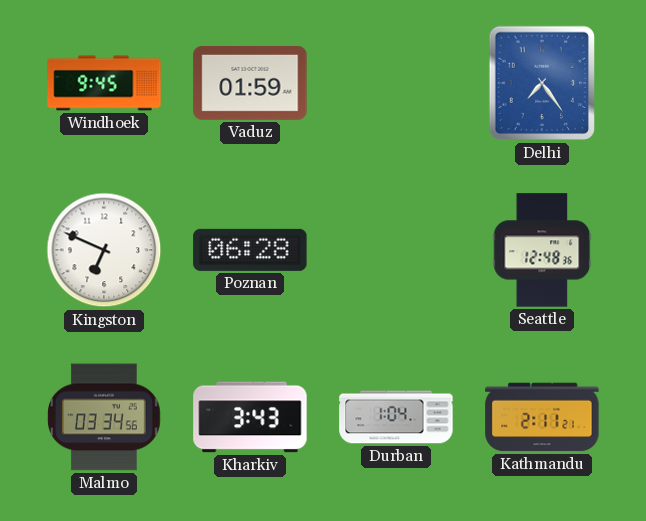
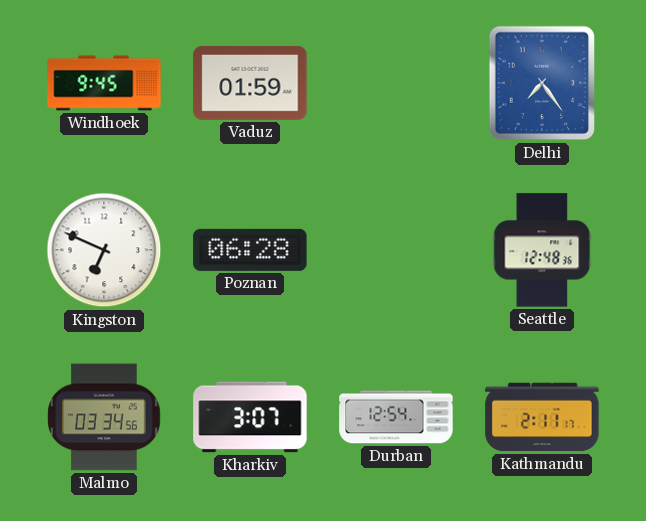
Kharkiv: 3:43 -> 3:07
Durban: 1:04 -> 12:54
Kathmandu: 2:11:21 -> 2:11:17
